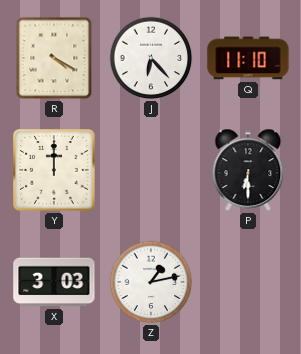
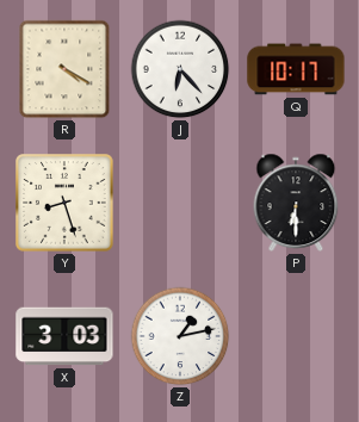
Q: 11:10 -> 10:17
Y: 12:00 -> 8:27
